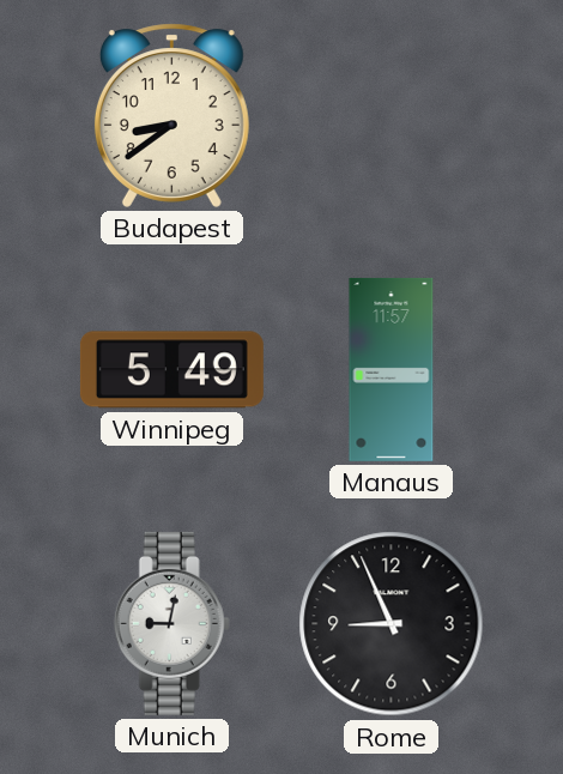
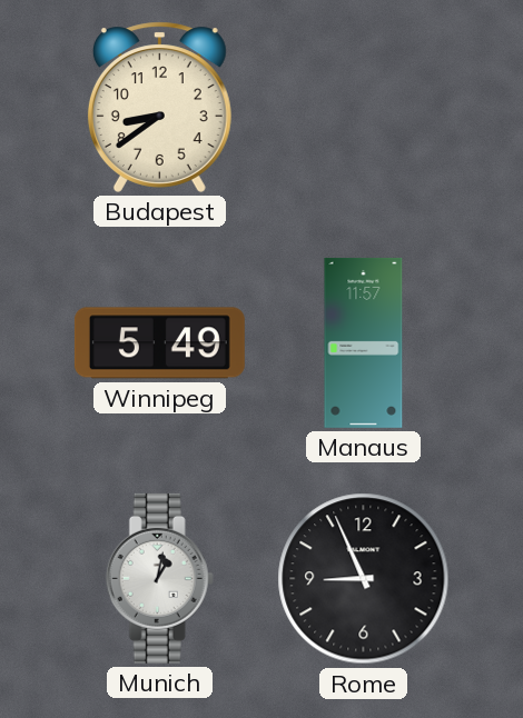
Munich: 9:02 -> 1:02
